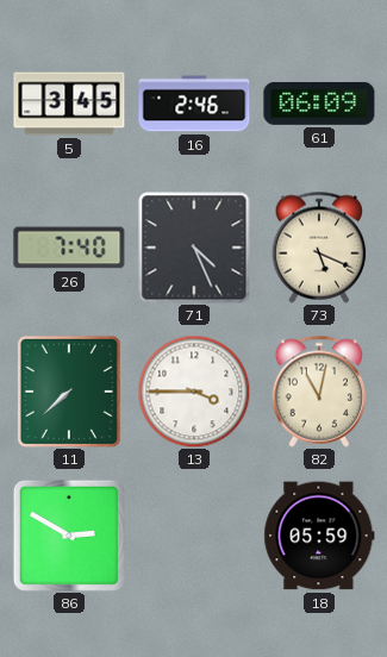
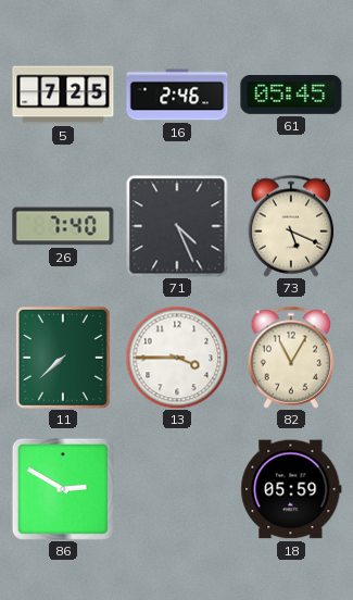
5: 3:45 -> 7:25
61: 06:09 -> 05:45
82: 11:02 -> 11:05
